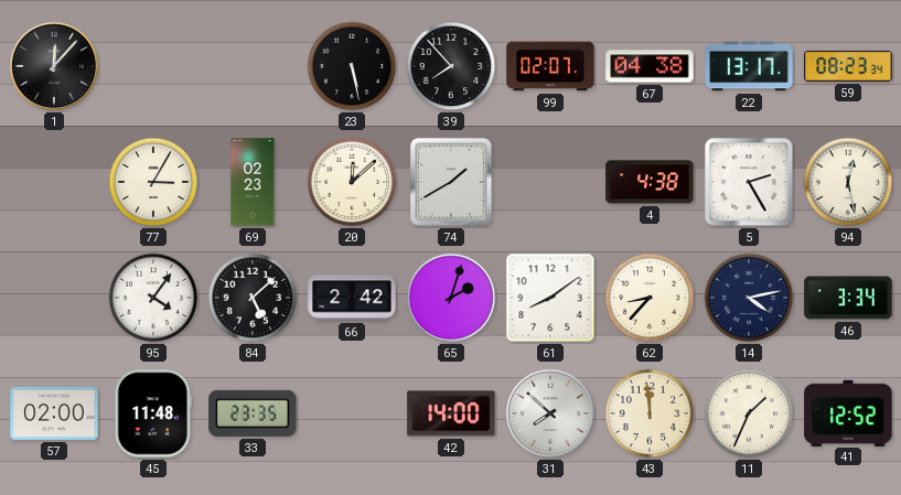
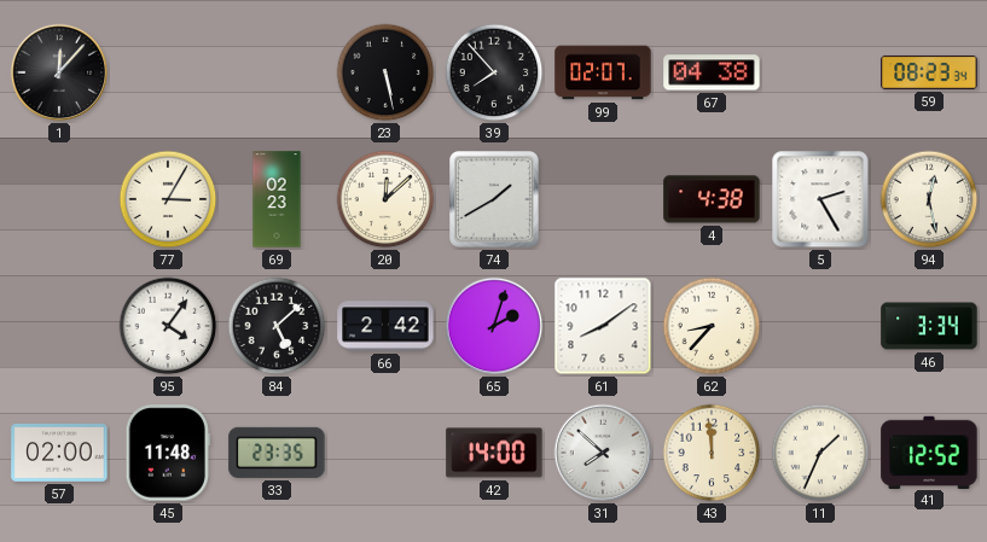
22: 13:17 -> none
14: 4:13 -> none
